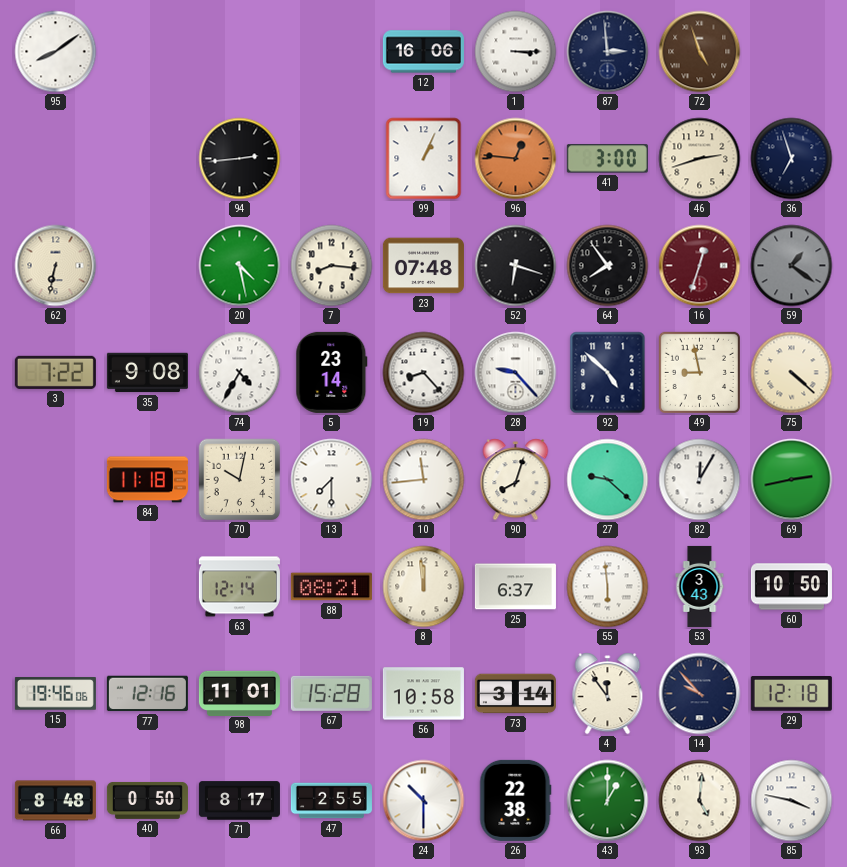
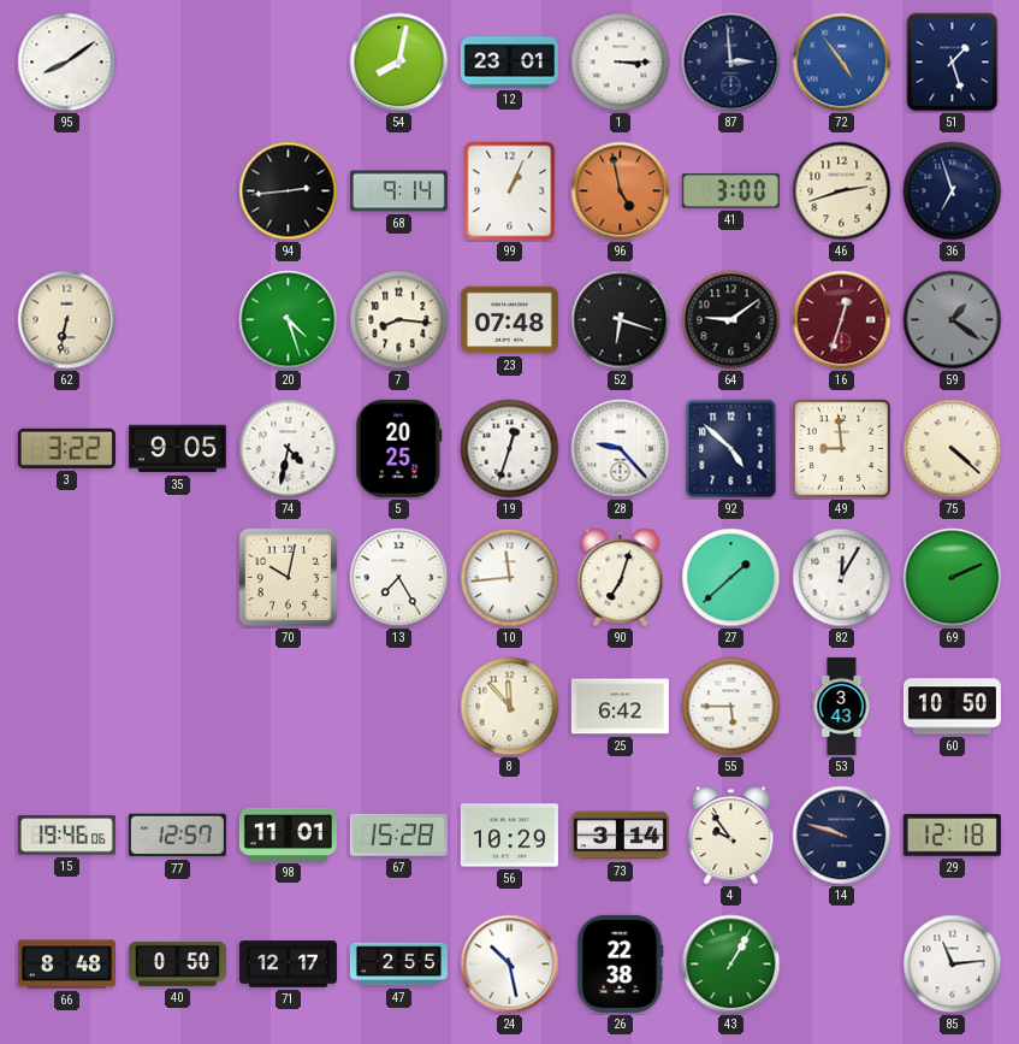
54: none -> 8:02
12: 16:06 -> 23:01
72: 4:57 -> 4:54
72 dial: brown -> blue
51: none -> 1:27
68: none -> 9:14
96: 12:46 -> 4:58
20: 4:28 -> 4:27
64: 7:54 -> 9:09
3: 7:22 -> 3:22
35: 9:08 -> 9:05
74: 4:35 -> 4:32
5: 23:14 -> 20:25
19: 8:23 -> 12:33
49: 8:58 -> 8:59
84: 11:18 -> none
13: 7:30 -> 7:25
90: 8:03 -> 7:03
27: 9:22 -> 1:38
69: 2:43 -> 2:11
63: 12:14 -> none
88: 08:21 -> none
8: 11:59 -> 11:53
25: 6:37 -> 6:42
55: 5:59 -> 5:45
77: 12:16 -> 12:57
56: 10:58 -> 10:29
4: 11:54 -> 9:54
14: 9:53 -> 9:48
71: 8:17 -> 12:17
24: 10:30 -> 10:28
43: 1:00 -> 1:05
93: 5:01 -> none
85: 3:47 -> 11:14
